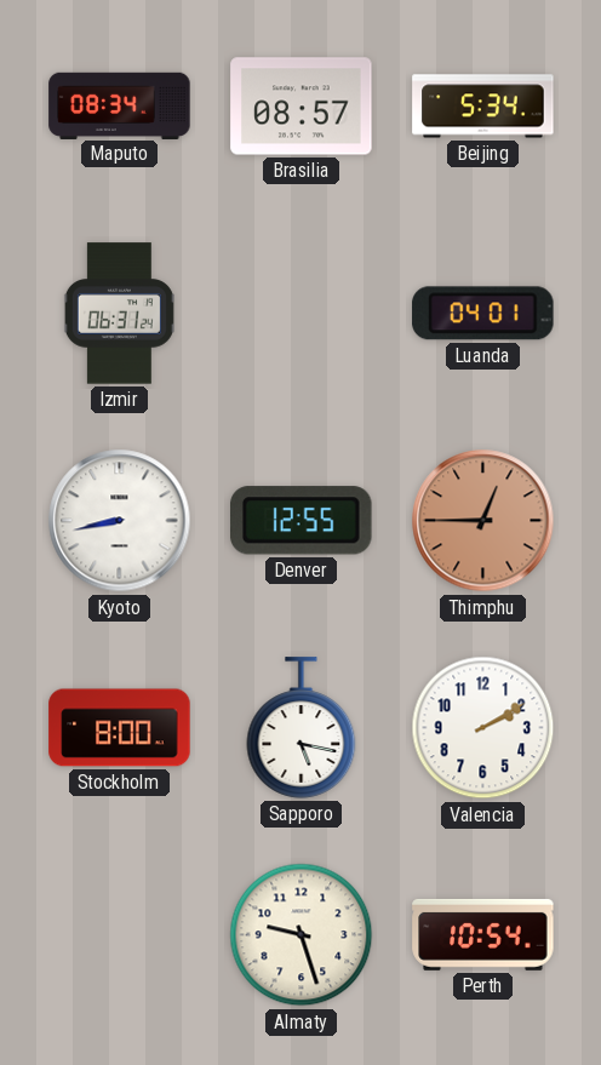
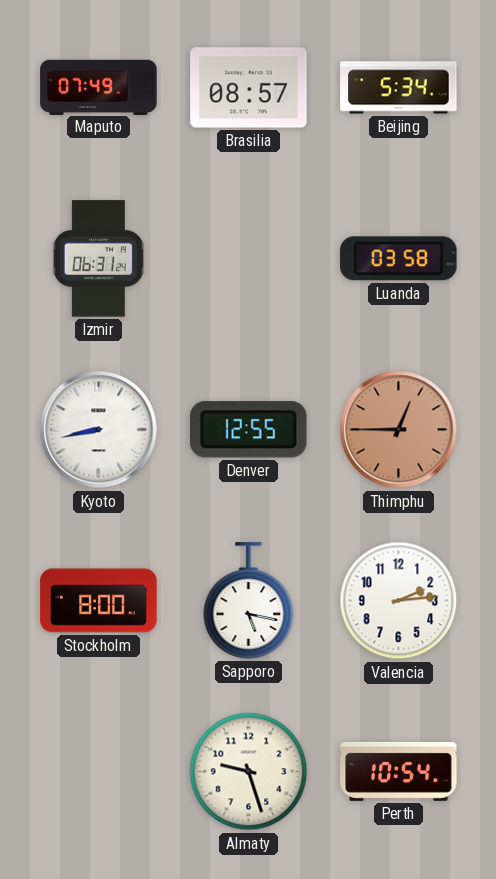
Maputo: 08:34 -> 07:49
Luanda: 04:01 -> 03:58
Valencia: 2:10 -> 2:14
